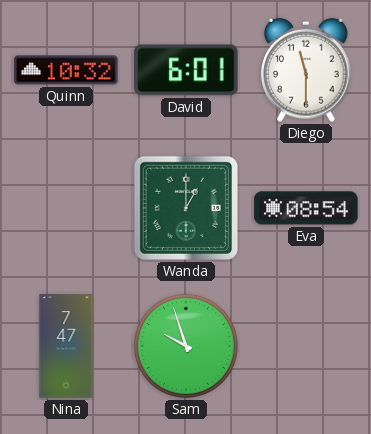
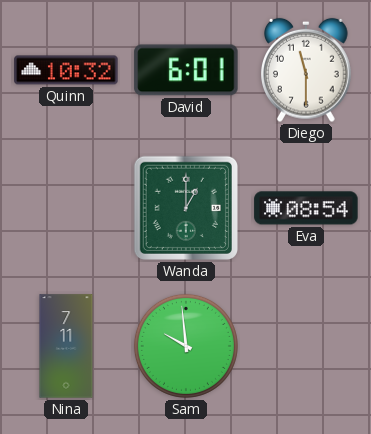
Nina: 7:47 -> 7:11
Sam: 9:57 -> 9:59
